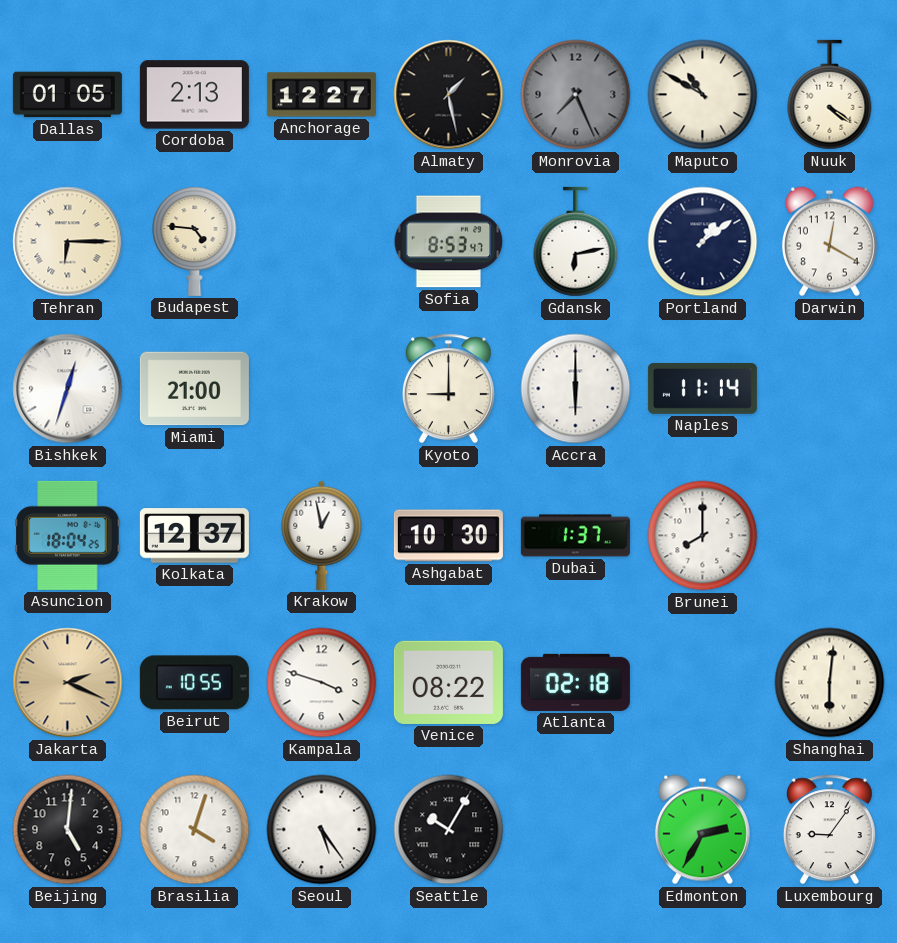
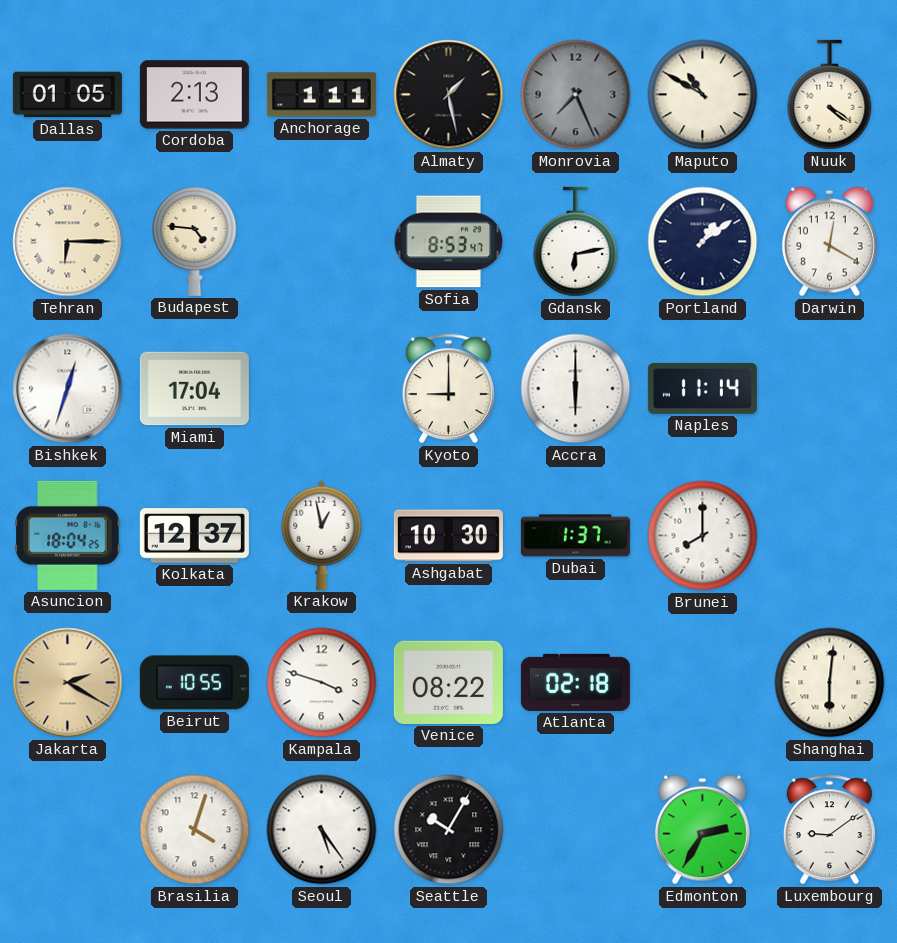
Anchorage: 12:27 -> 1:11
Miami: 21:00 -> 17:04
Jakarta: 2:19 -> 2:20
Beijing: 5:01 -> none
Luxembourg: 9:06 -> 9:09
